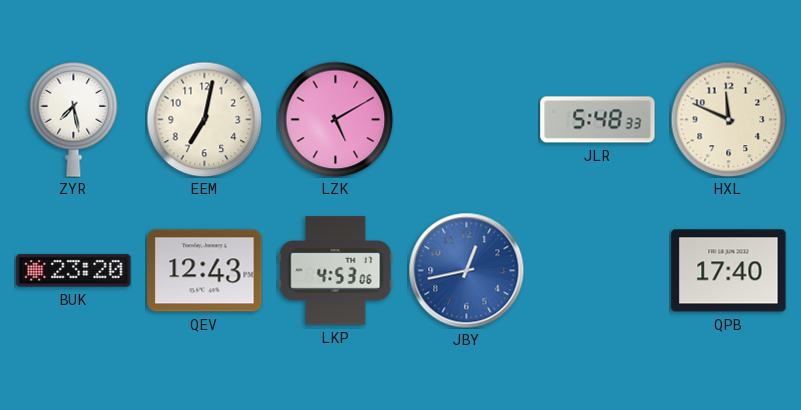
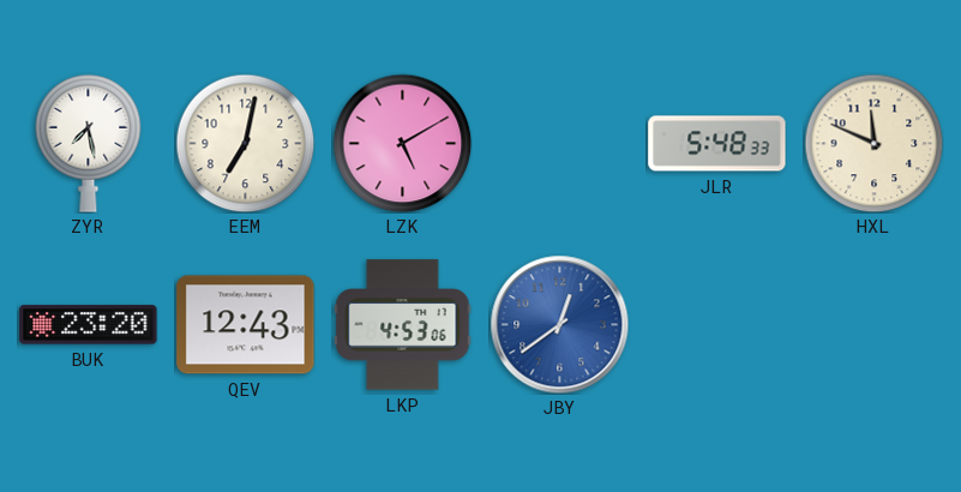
JBY: 12:43 -> 12:39
QPB: 17:40 -> none
